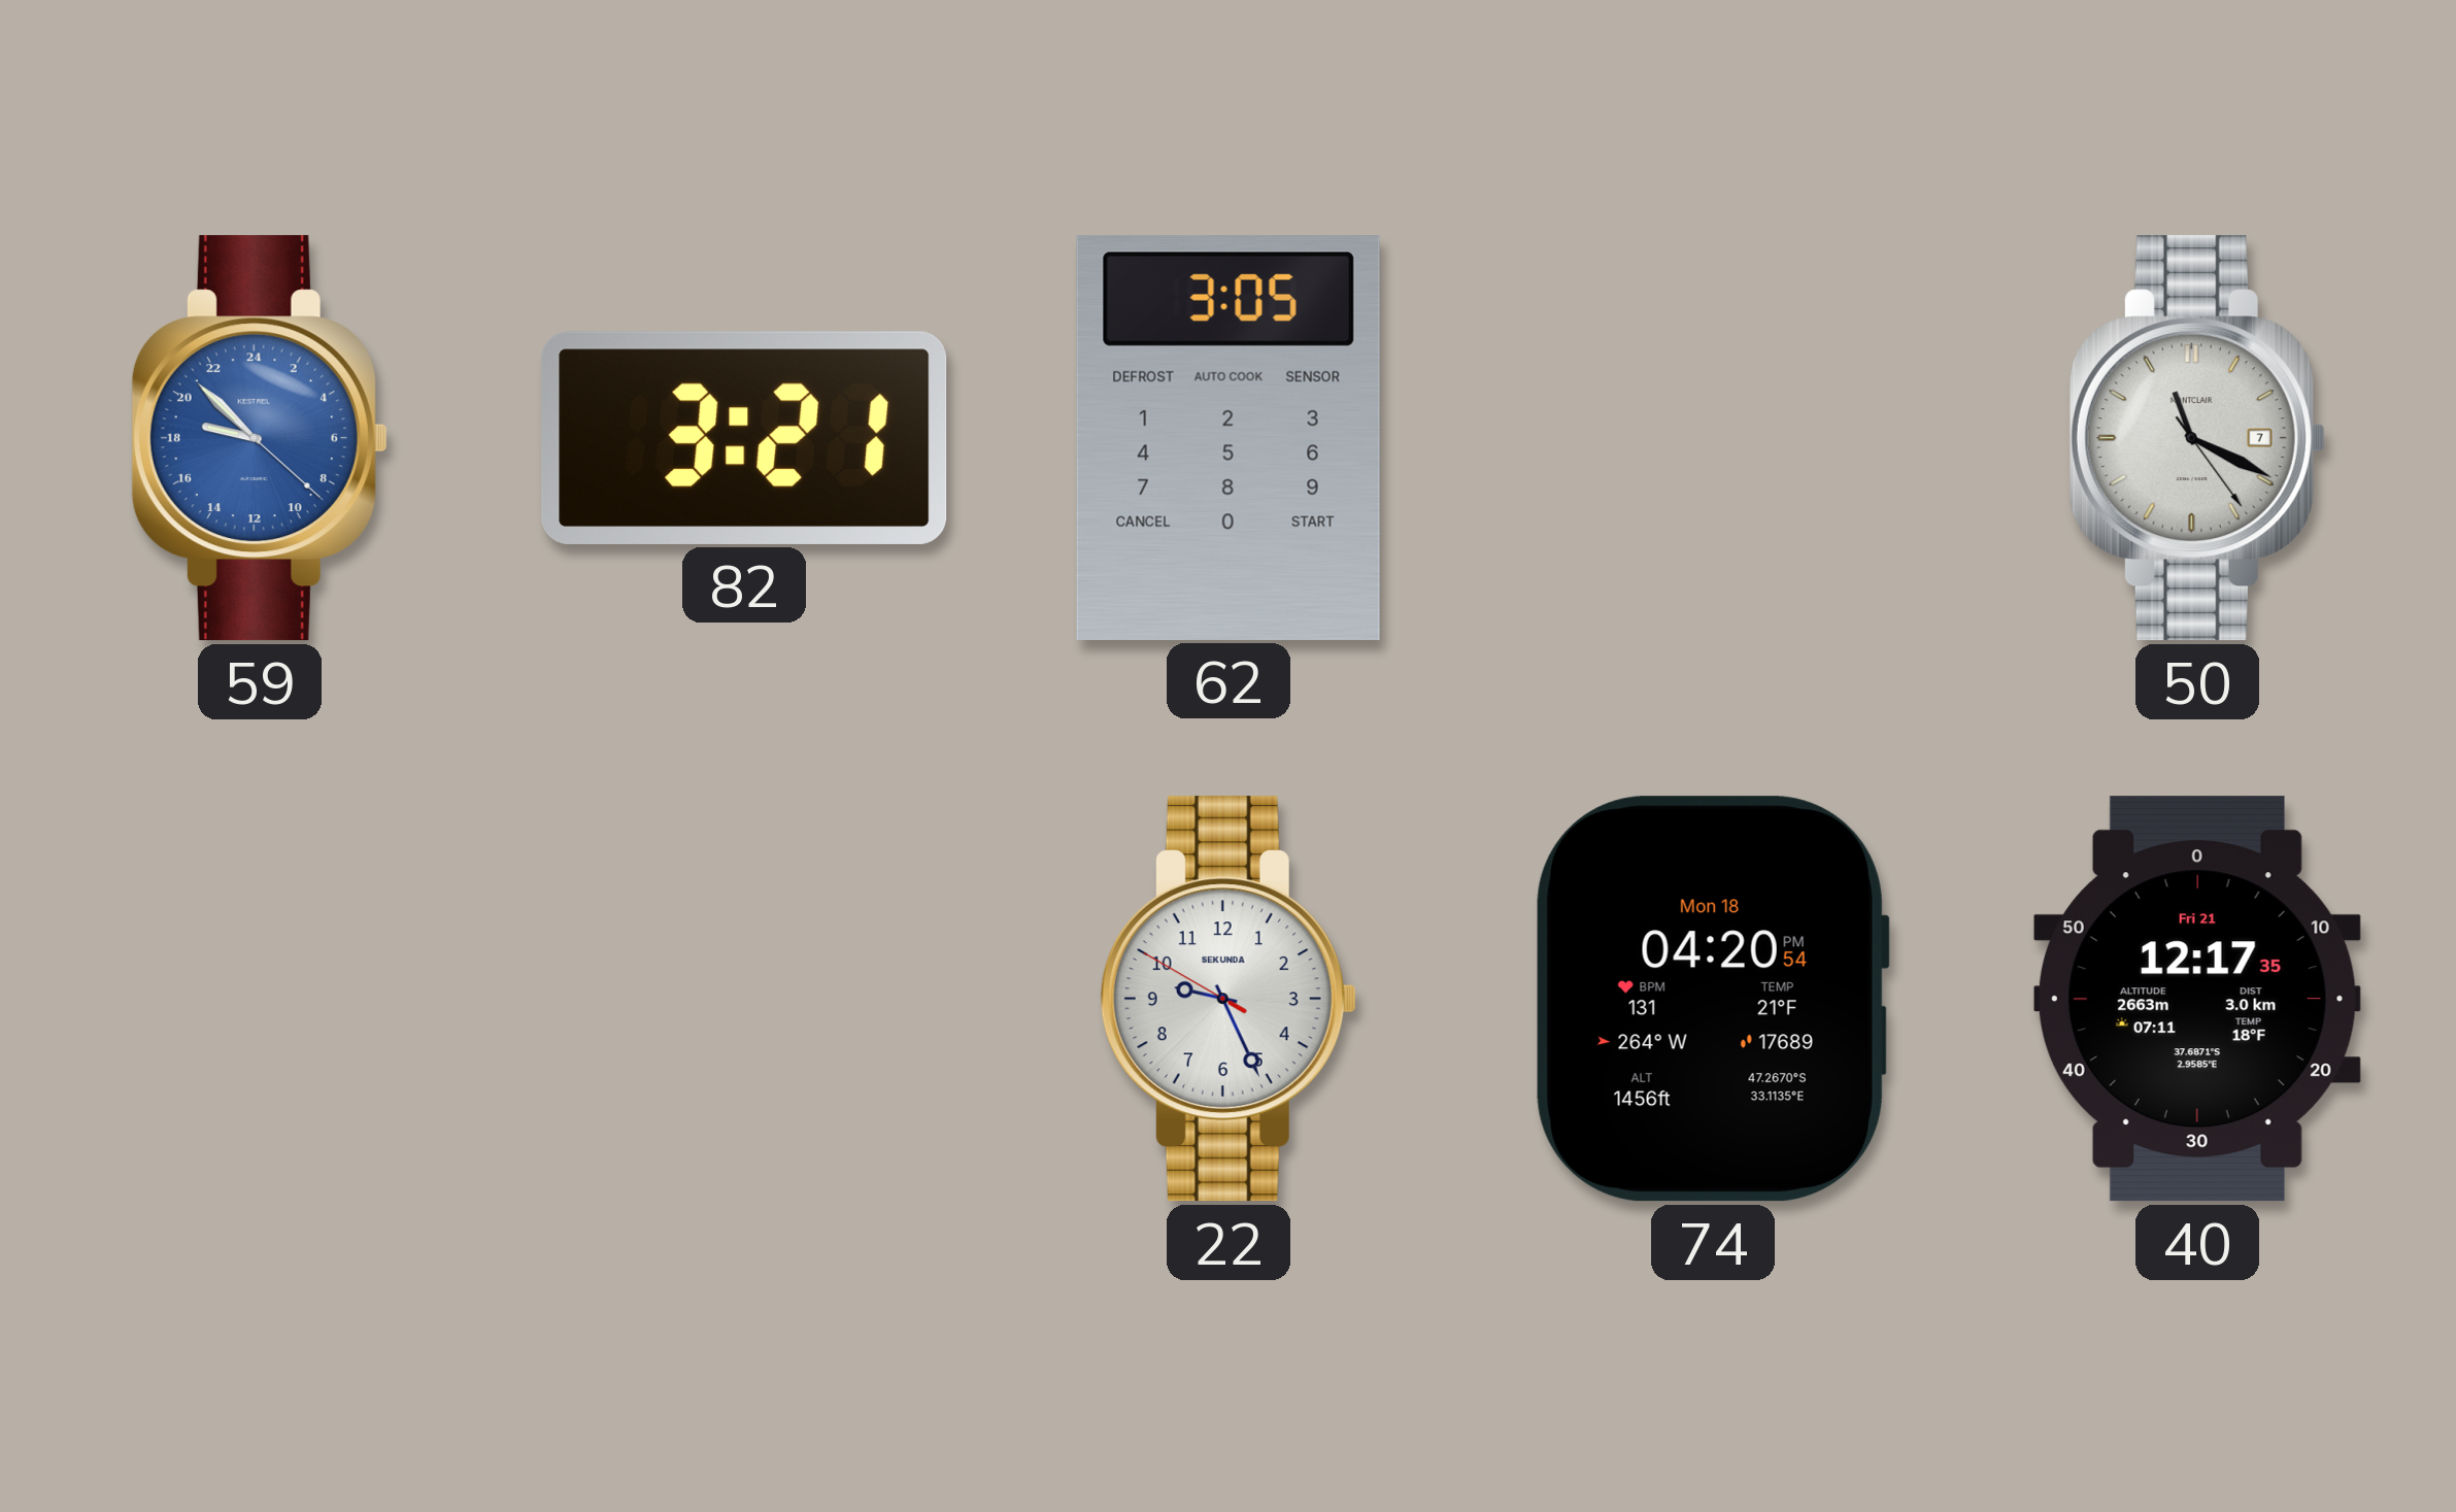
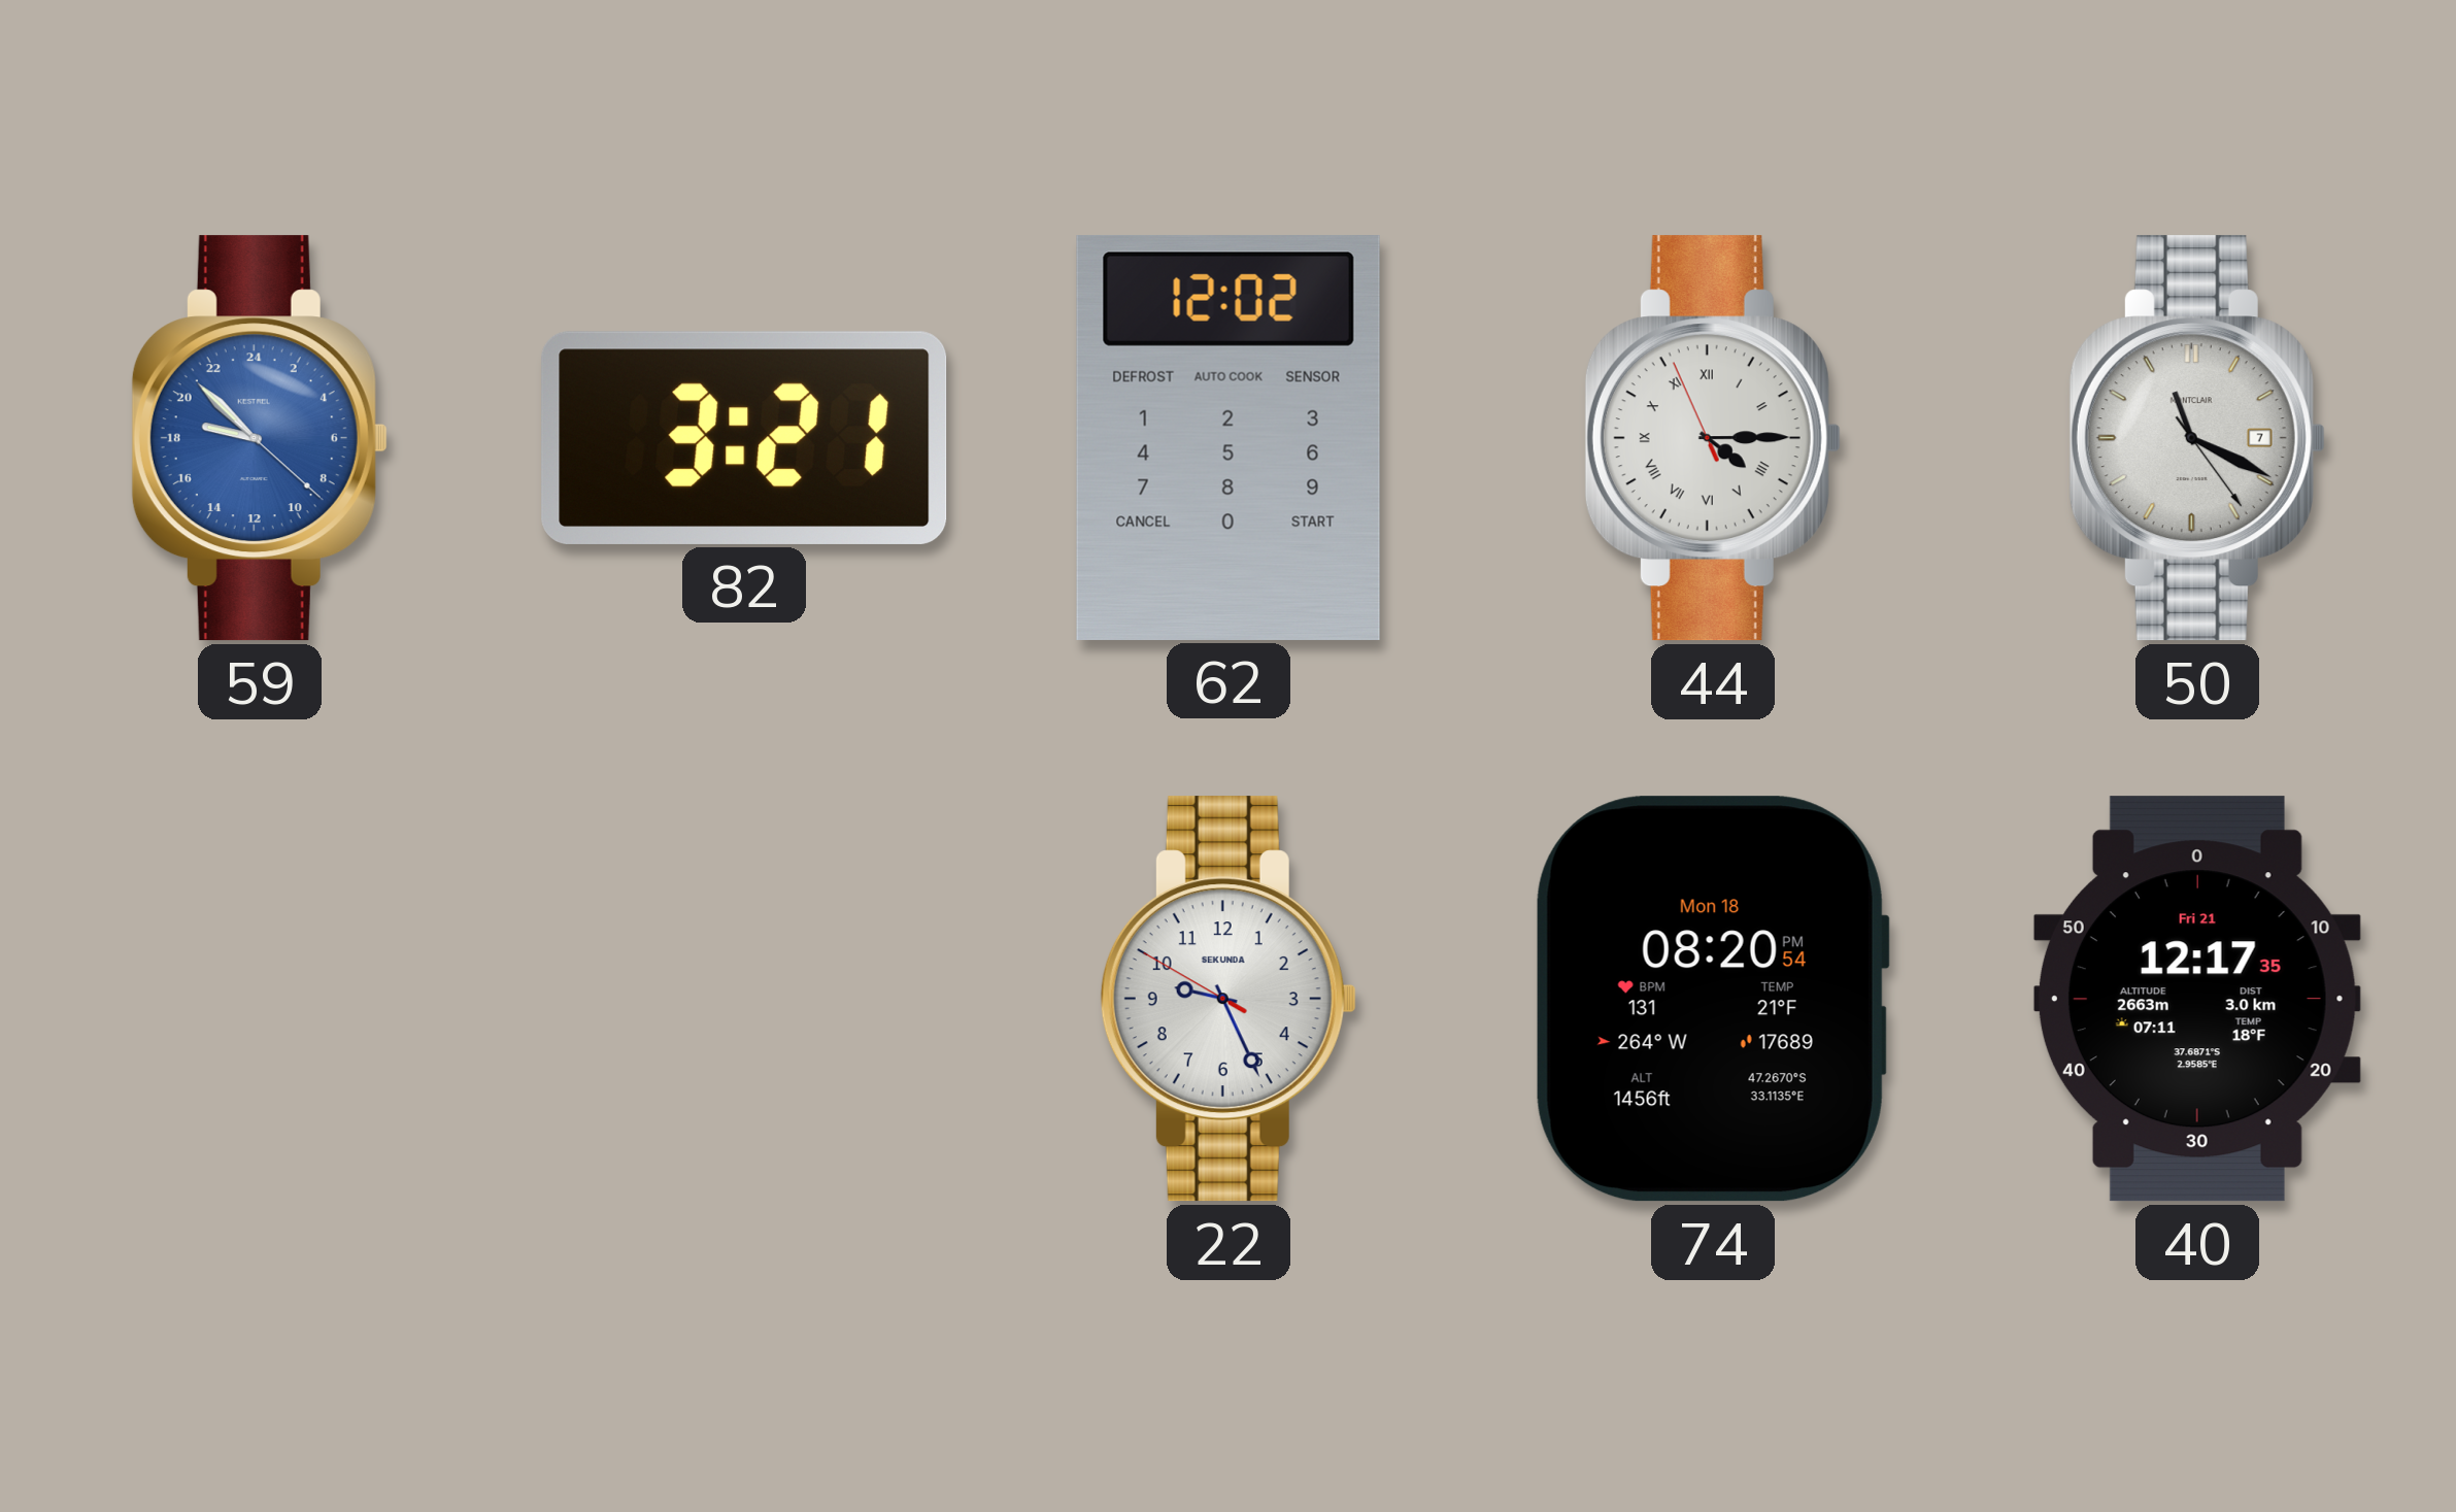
62: 3:05 -> 12:02
44: none -> 4:14
74: 04:20 -> 08:20
